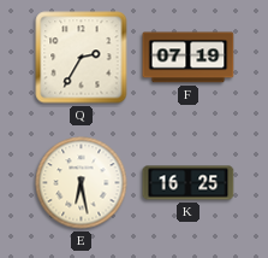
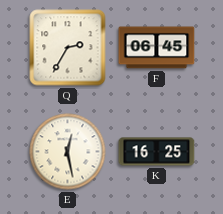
F: 07:19 -> 06:45
E: 6:28 -> 12:28
